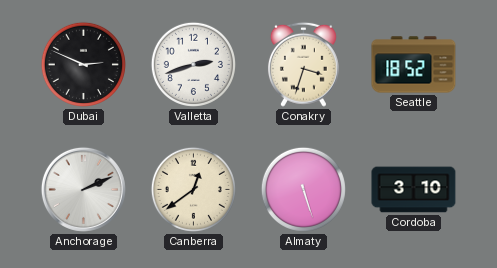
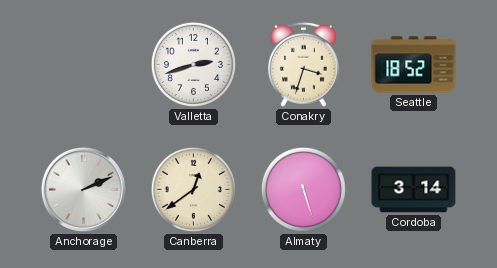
Dubai: 2:49 -> none
Cordoba: 3:10 -> 3:14
